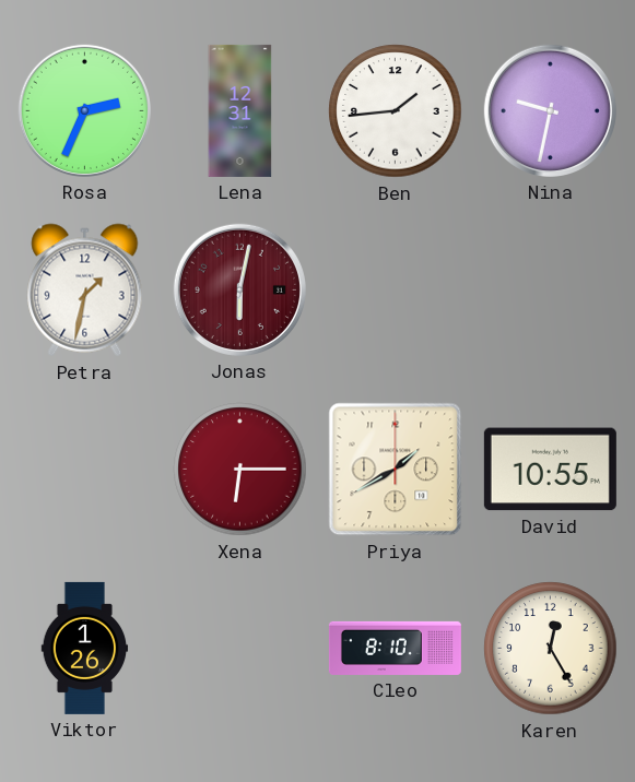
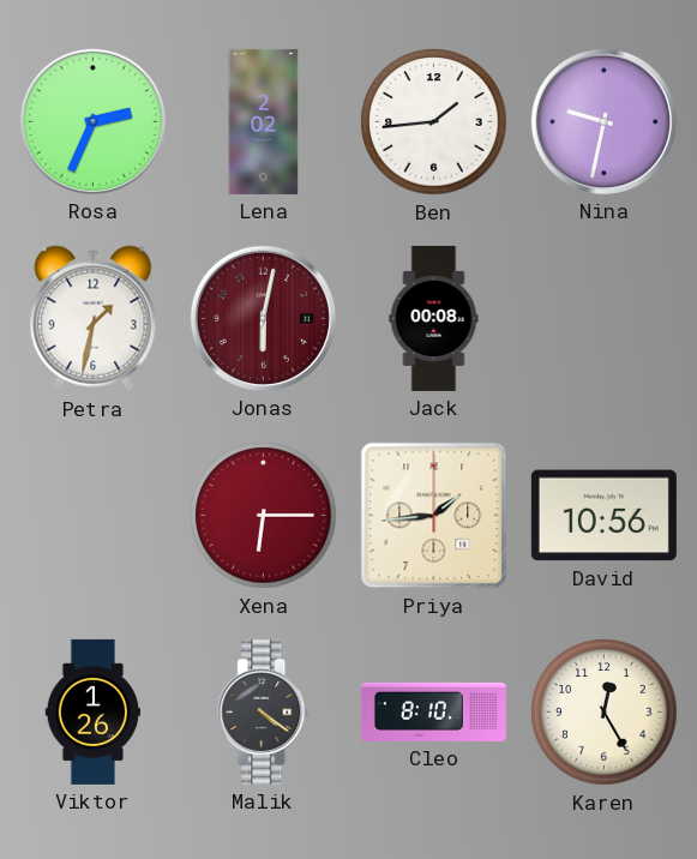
Lena: 12:31 -> 2:02
Jack: none -> 00:08
Priya: 1:40 -> 1:44
David: 10:55 -> 10:56
Malik: none -> 4:21
